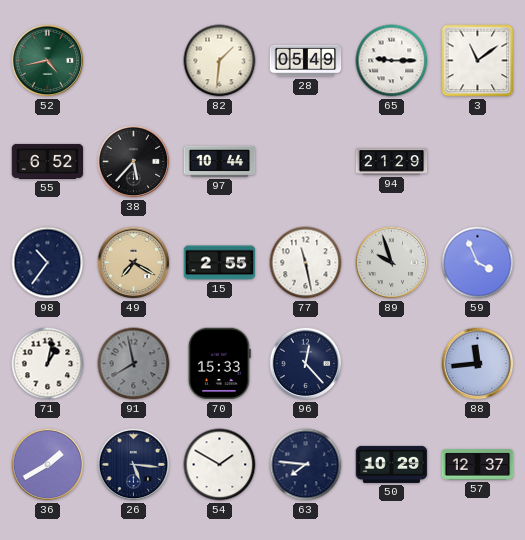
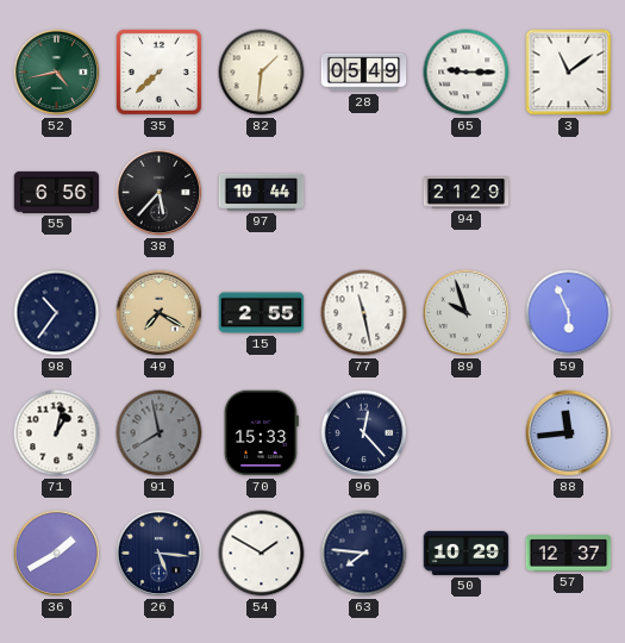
35: none -> 7:38
55: 6:52 -> 6:56
59: 3:56 -> 5:56
